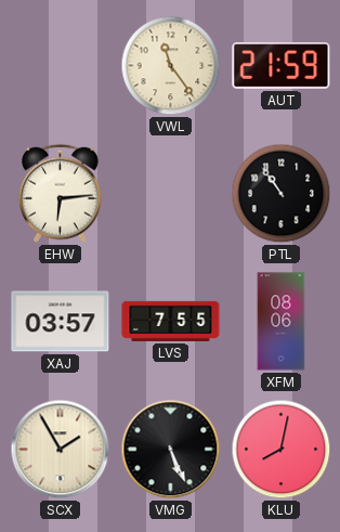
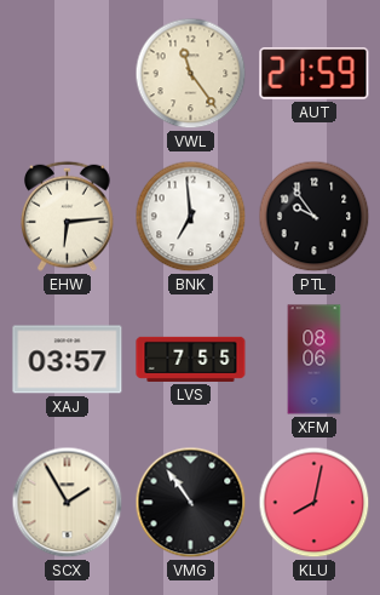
BNK: none -> 6:59
PTL: 10:54 -> 9:54
VMG: 5:26 -> 10:54
